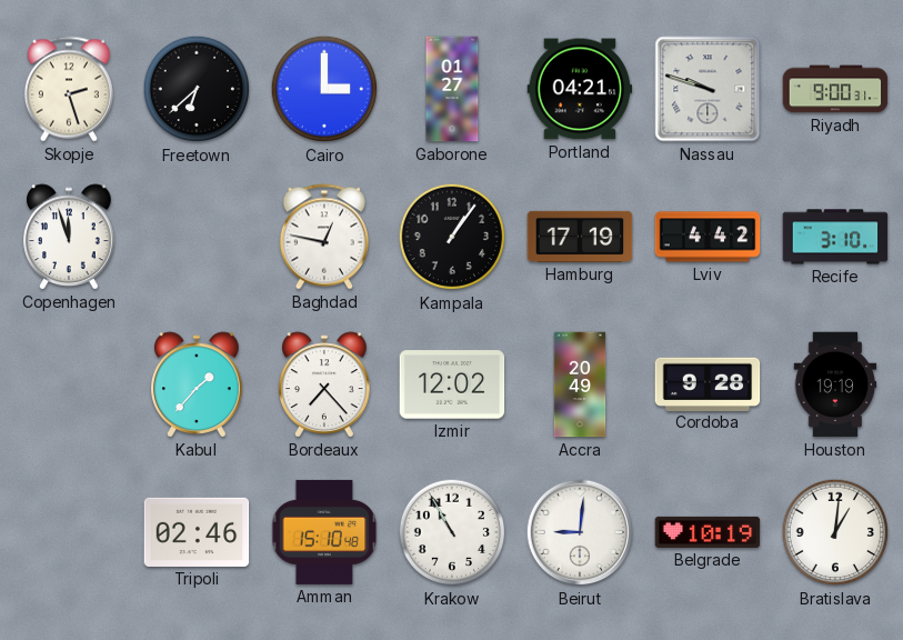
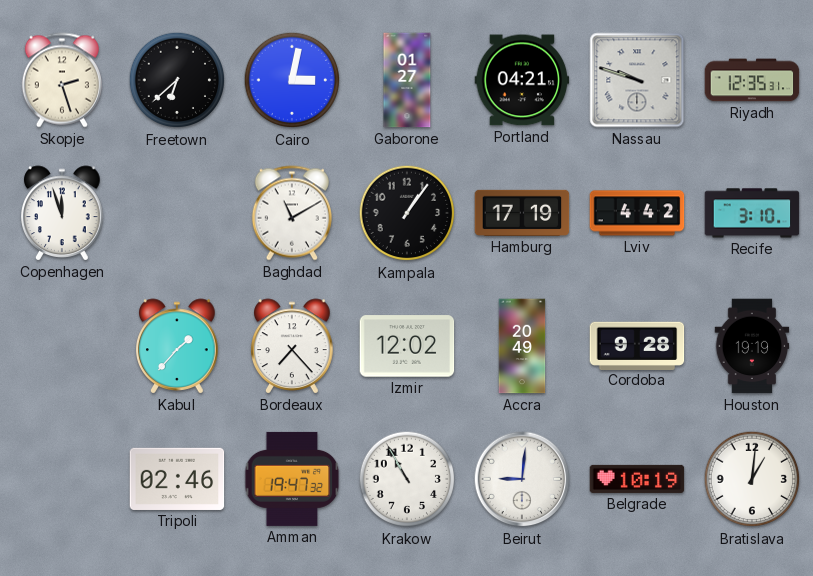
Cairo: 3:00 -> 3:02
Riyadh: 9:00 -> 12:35
Baghdad: 12:47 -> 11:10
Amman: 15:10 -> 19:47
